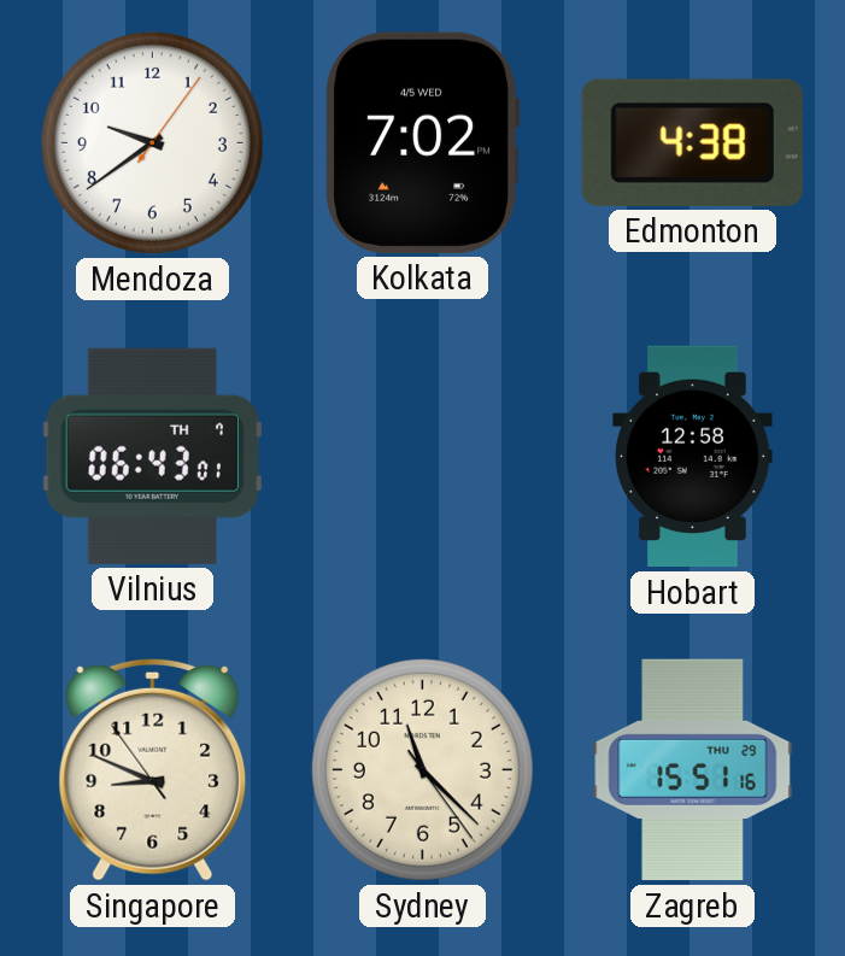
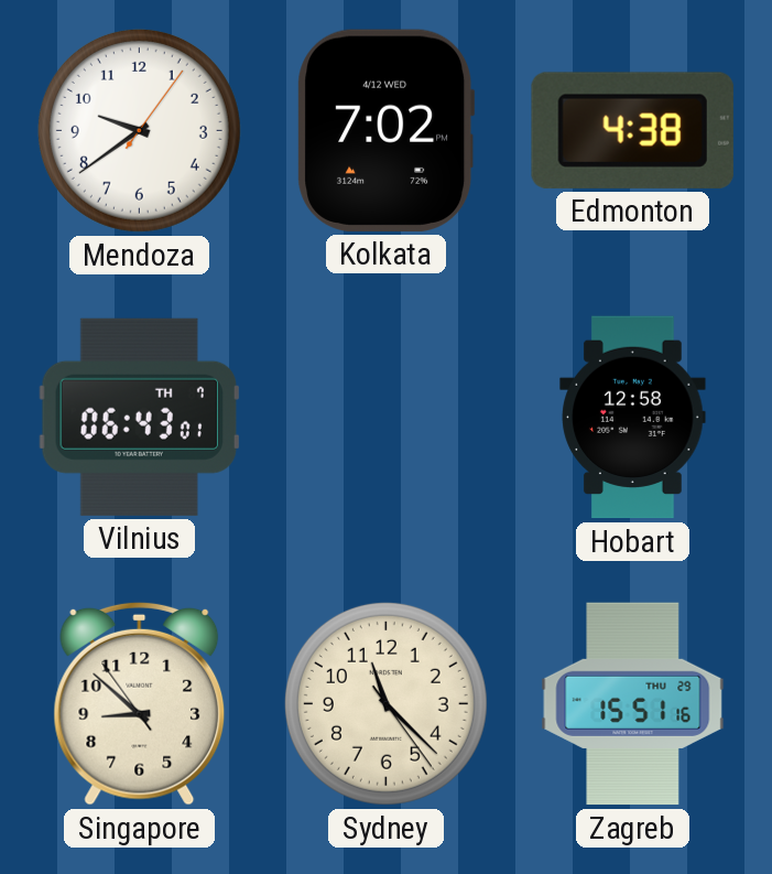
Kolkata date: 4/5 WED -> 4/12 WED
Singapore: 8:48 -> 8:51
